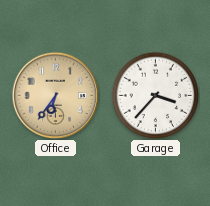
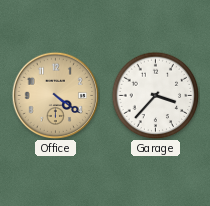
Office: 6:36 -> 4:21
